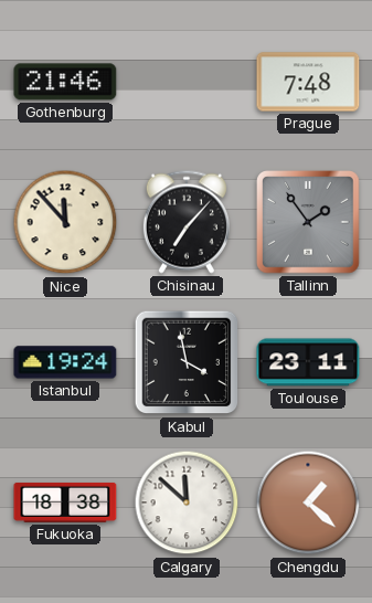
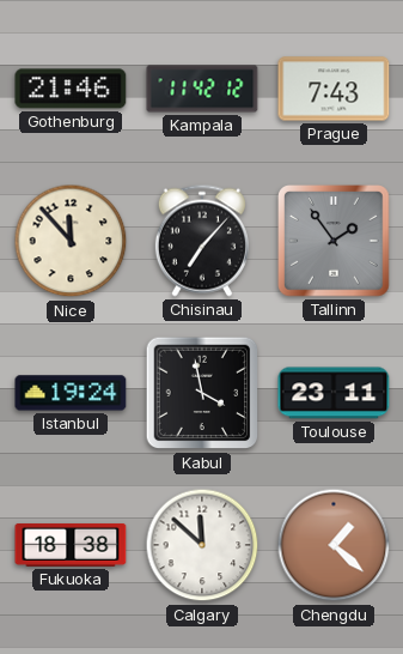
Kampala: none -> 11:42
Prague: 7:48 -> 7:43
